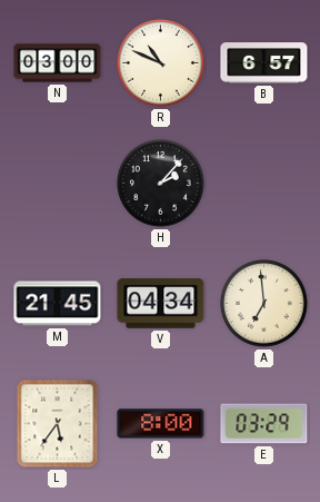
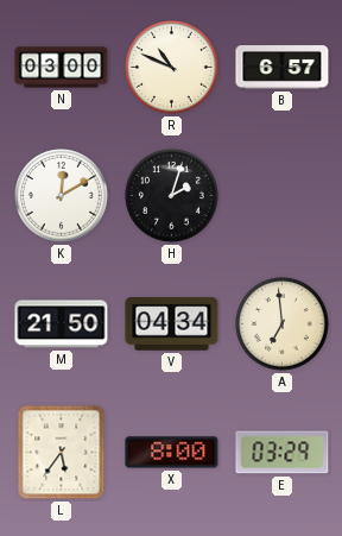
K: none -> 12:10
H: 2:07 -> 2:03
M: 21:45 -> 21:50
